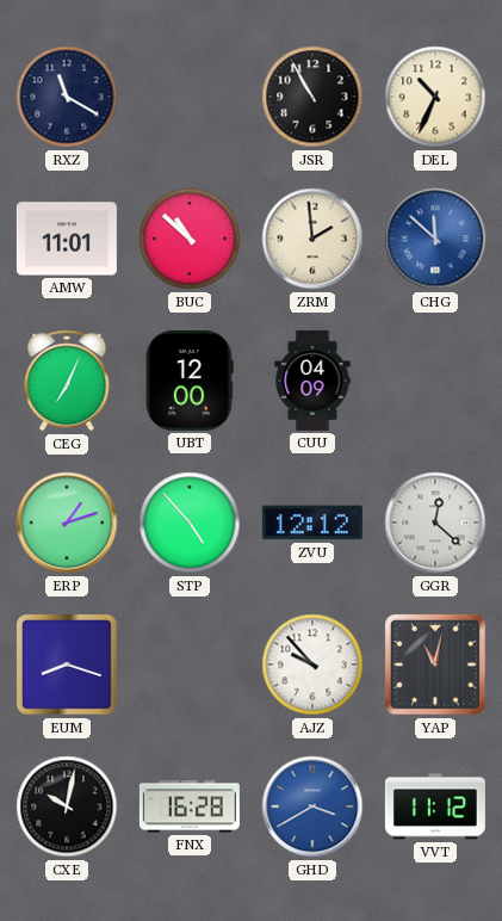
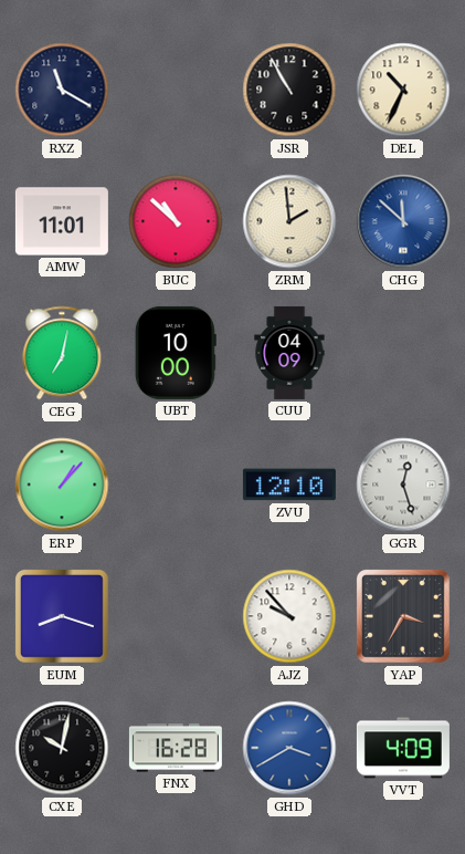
CEG: 7:04 -> 7:02
UBT: 12:00 -> 10:00
ERP: 1:12 -> 1:07
STP: 4:53 -> none
ZVU: 12:12 -> 12:10
GGR: 12:22 -> 12:27
YAP: 11:02 -> 3:35
VVT: 11:12 -> 4:09
